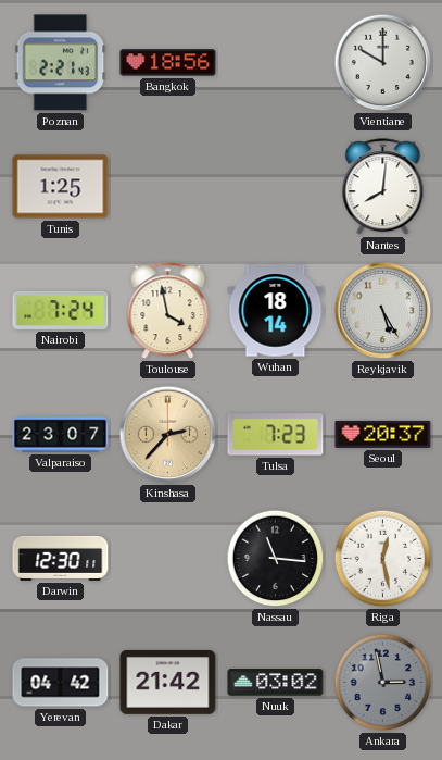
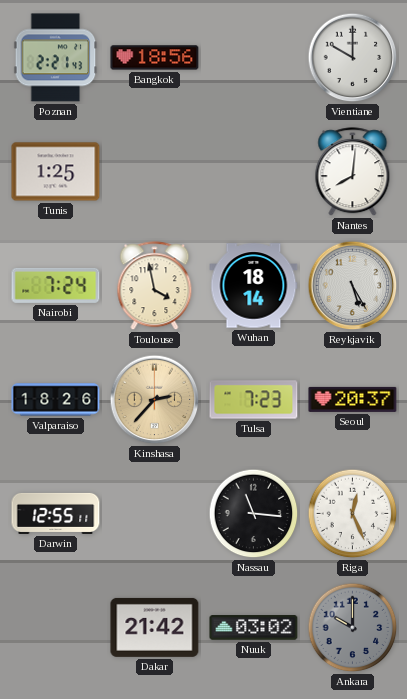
Valparaiso: 23:07 -> 18:26
Darwin: 12:30 -> 12:55
Riga: 12:28 -> 12:26
Yerevan: 04:42 -> none
Ankara: 2:58 -> 10:00
